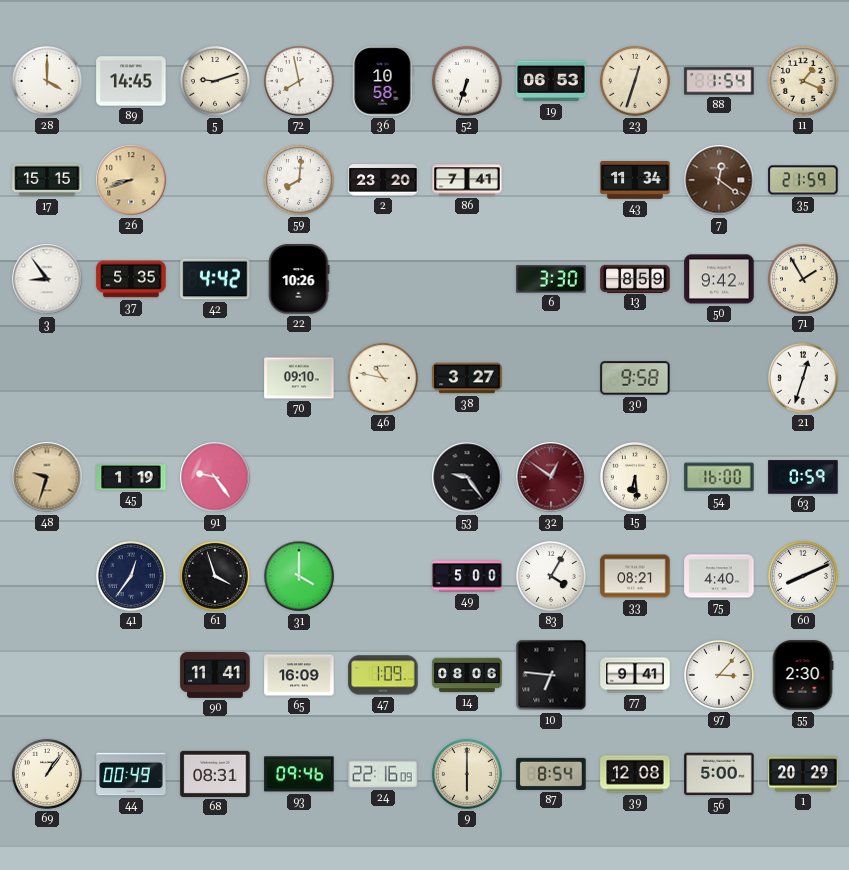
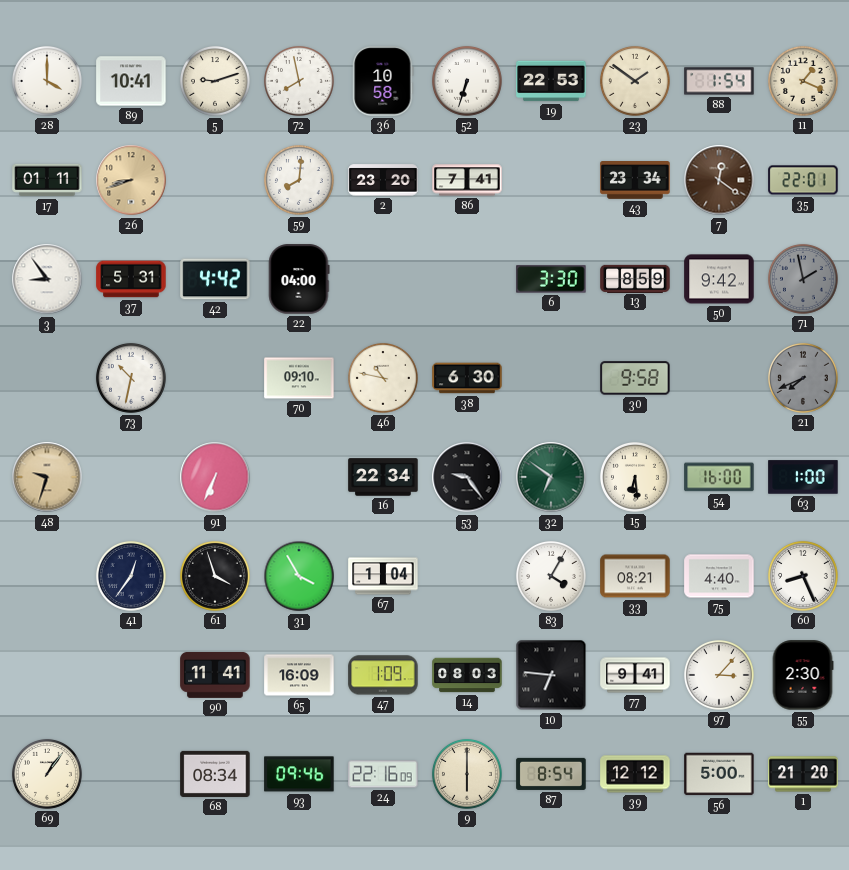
89: 14:45 -> 10:41
19: 06:53 -> 22:53
23: 12:33 -> 1:51
17: 15:15 -> 01:11
43: 11:34 -> 23:34
35: 21:59 -> 22:01
37: 5:35 -> 5:31
22: 10:26 -> 04:00
71: 1:55 -> 1:58
71 dial: cream -> grey
73: none -> 10:32
38: 3:27 -> 6:30
21: 12:33 -> 7:41
21 dial: white -> grey
45: 1:19 -> none
91: 9:24 -> 6:34
16: none -> 22:34
32: 12:51 -> 6:51
32 dial: burgundy -> green
63: 0:59 -> 1:00
31: 4:00 -> 3:55
67: none -> 1:04
49: 5:00 -> none
60: 8:11 -> 8:26
14: 08:06 -> 08:03
44: 00:49 -> none
68: 08:31 -> 08:34
39: 12:08 -> 12:12
1: 20:29 -> 21:20
